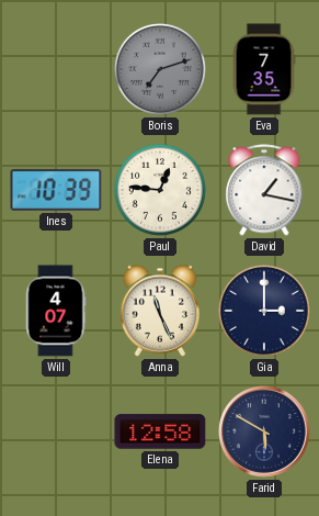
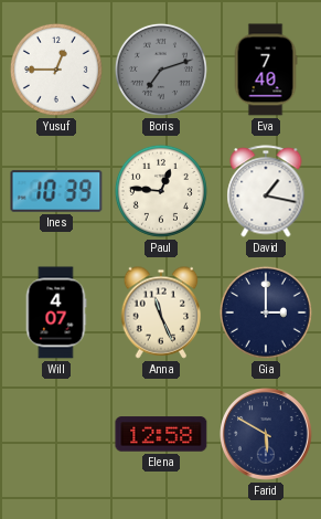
Yusuf: none -> 12:45
Eva: 7:35 -> 7:40
